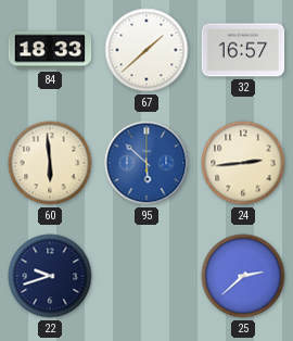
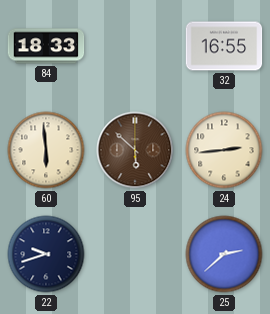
67: 1:38 -> none
32: 16:57 -> 16:55
95 dial: blue -> brown
